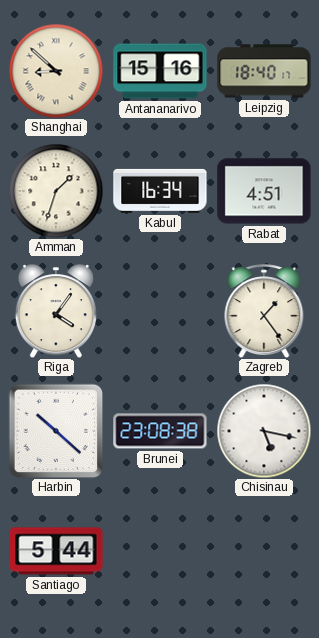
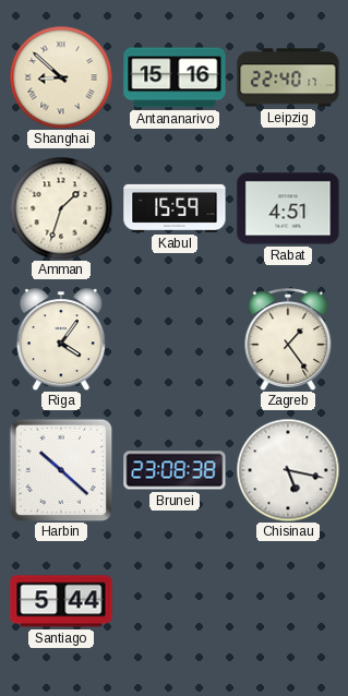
Leipzig: 18:40 -> 22:40
Kabul: 16:34 -> 15:59
